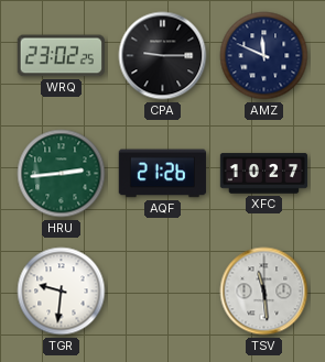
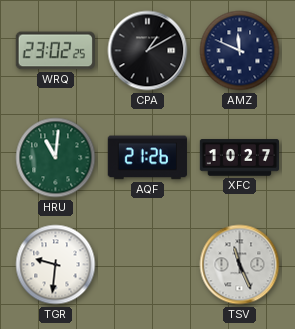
CPA: 9:15 -> 1:10
HRU: 2:44 -> 11:01
TSV: 11:29 -> 11:26
